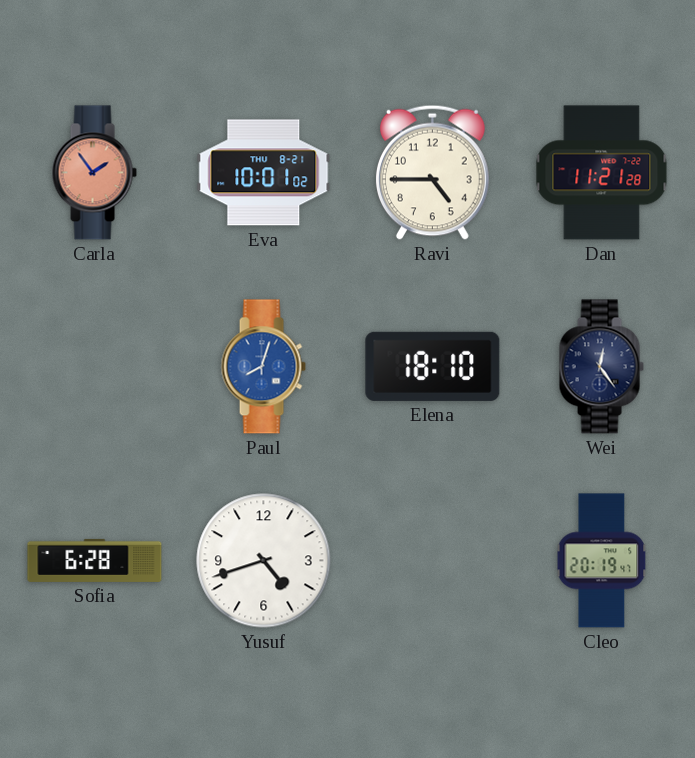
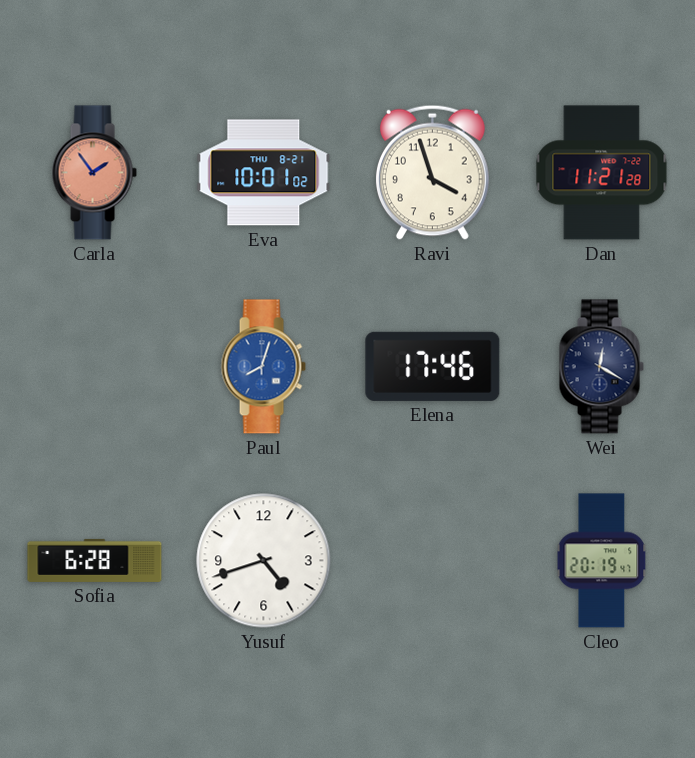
Ravi: 4:45 -> 3:57
Elena: 18:10 -> 17:46
Wei: 12:24 -> 12:20
